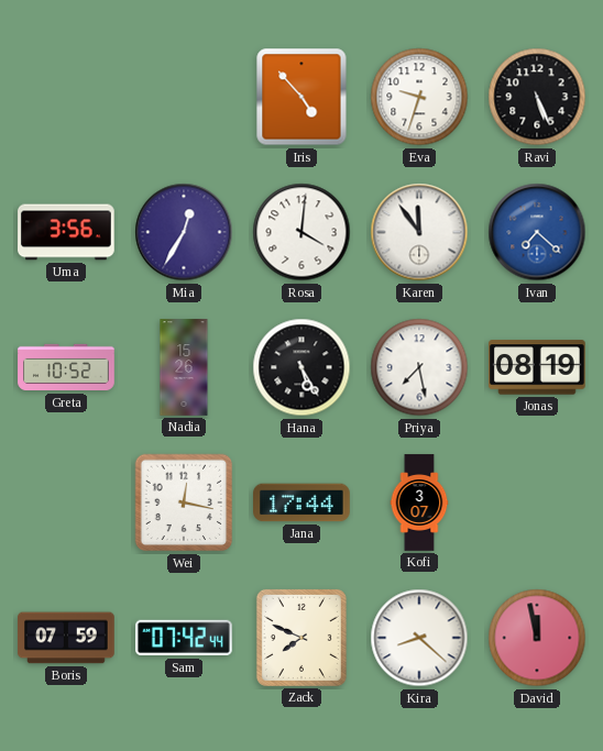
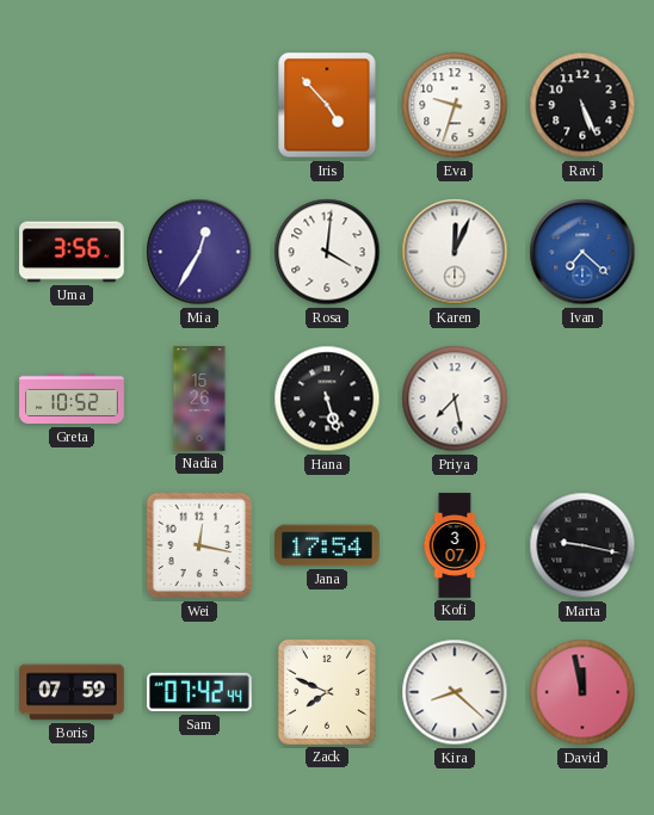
Karen: 11:54 -> 12:04
Hana: 5:25 -> 5:27
Jonas: 08:19 -> none
Jana: 17:44 -> 17:54
Marta: none -> 9:17
